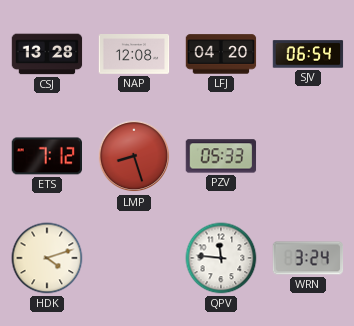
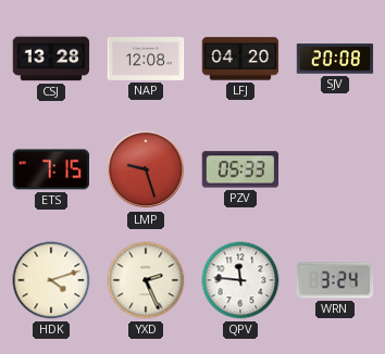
SJV: 06:54 -> 20:08
ETS: 7:12 -> 7:15
LMP: 8:27 -> 9:27
YXD: none -> 2:26
